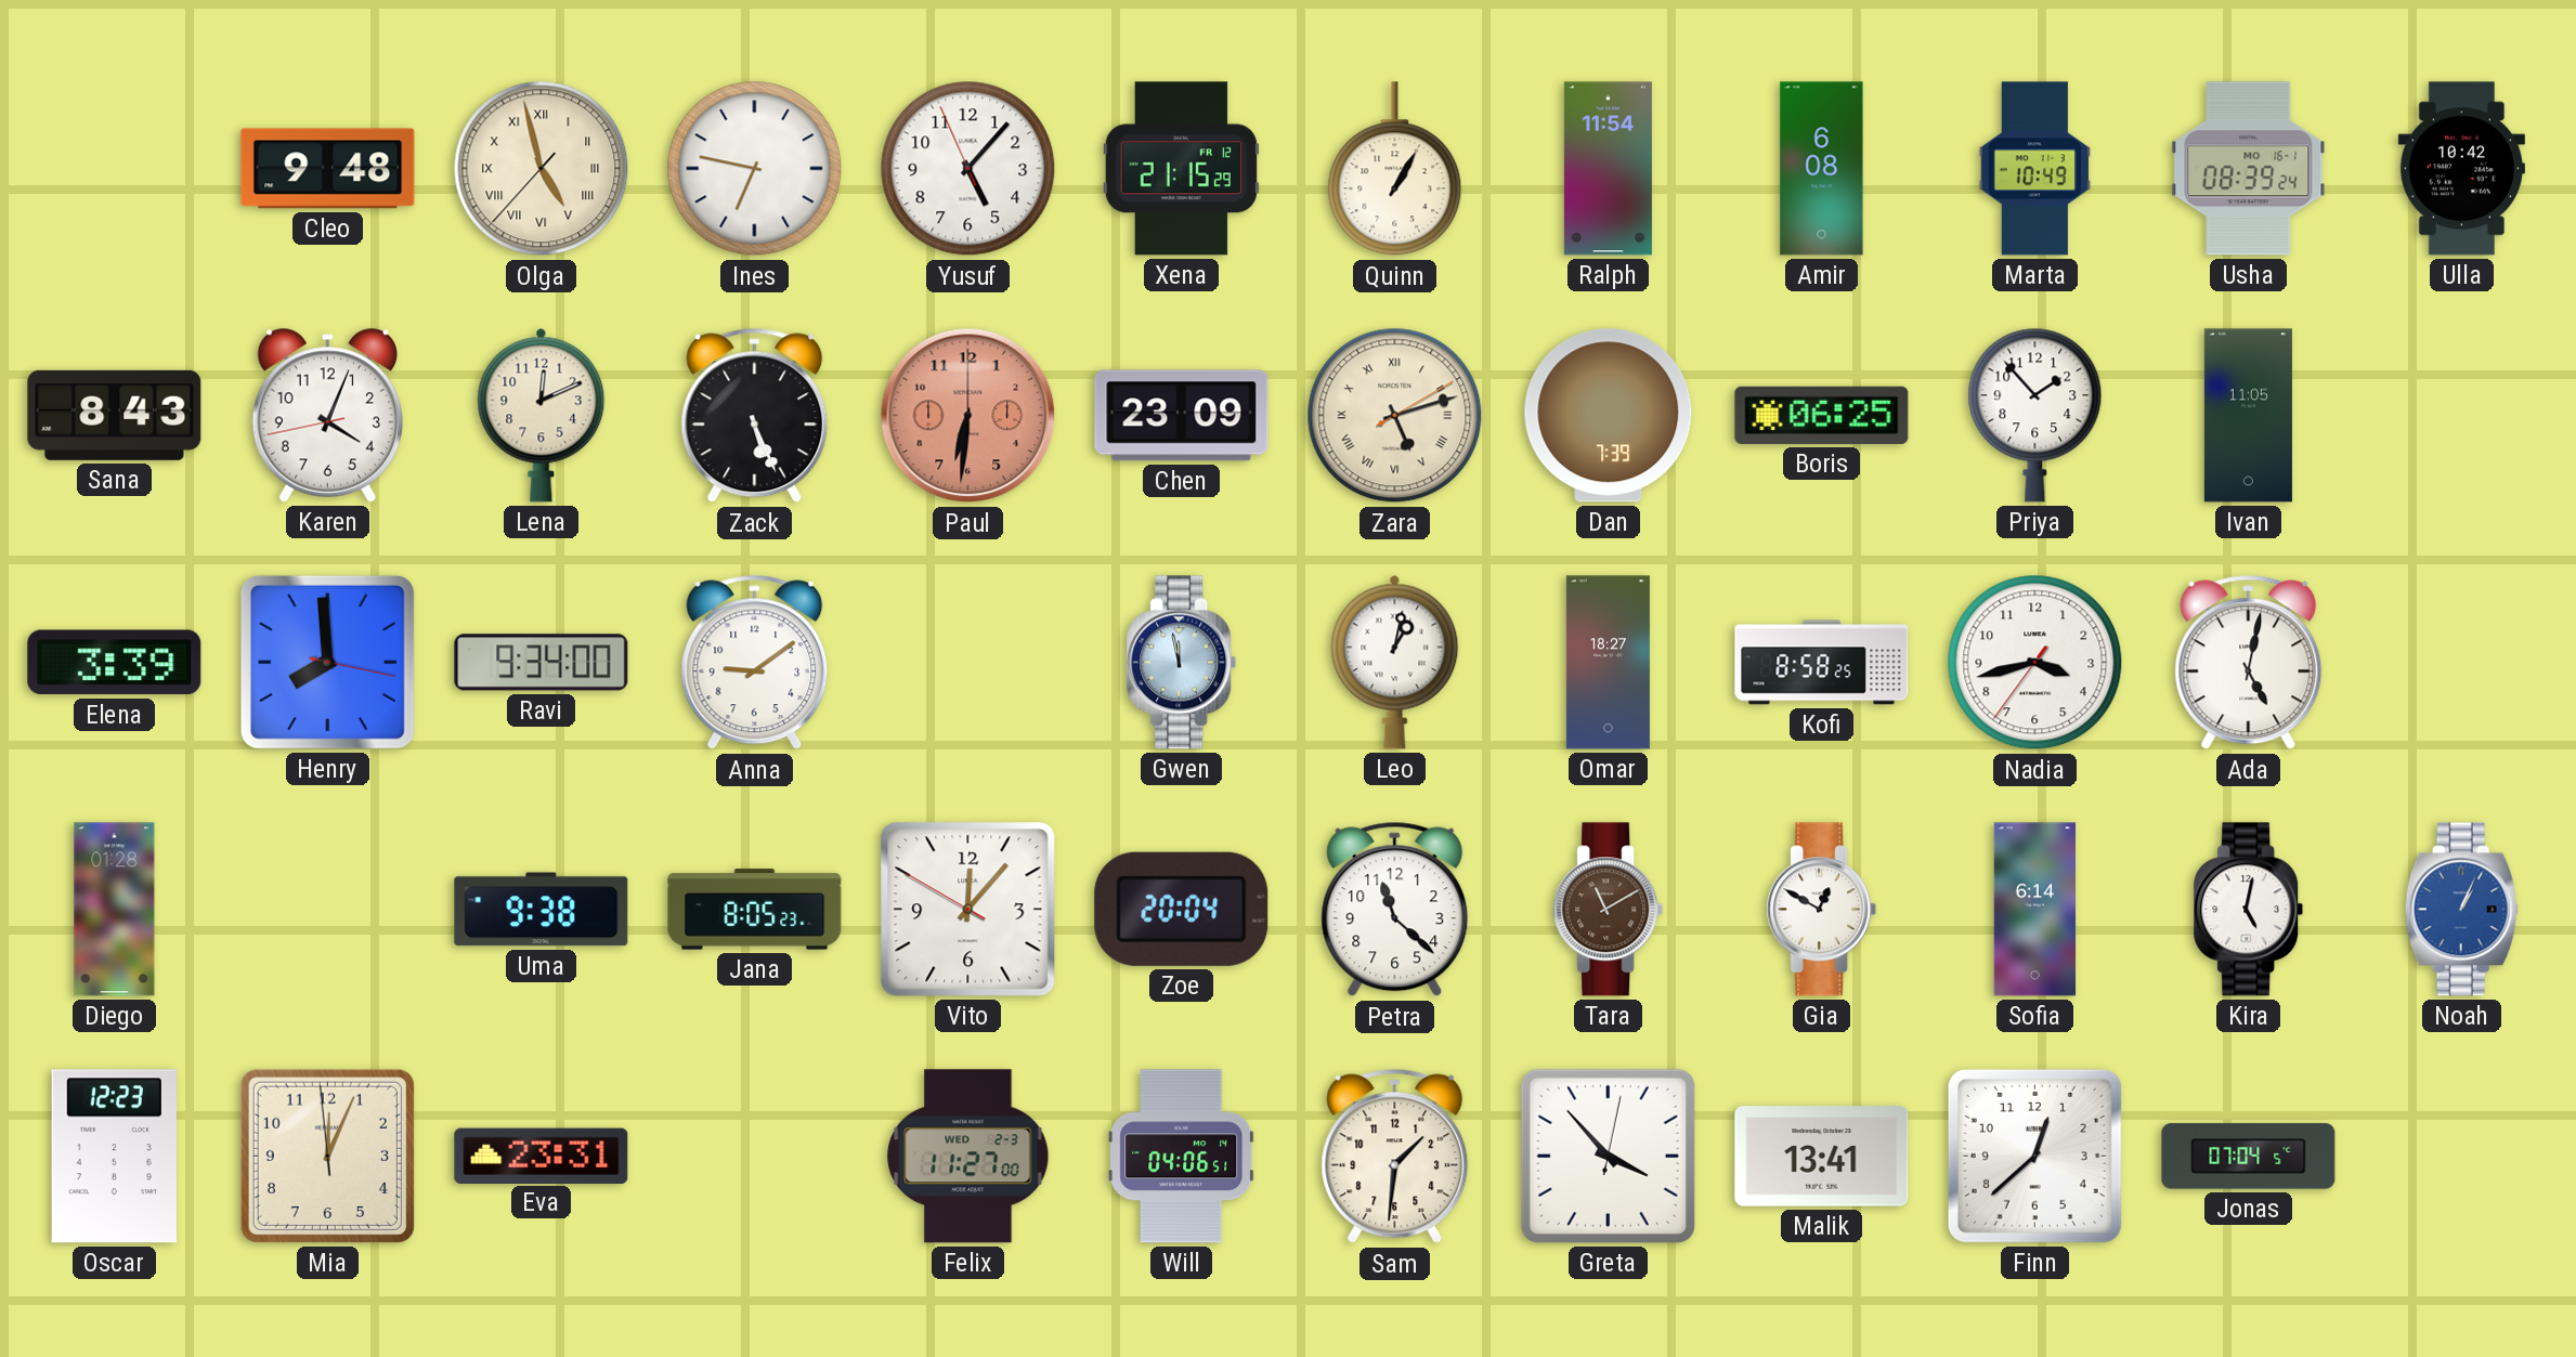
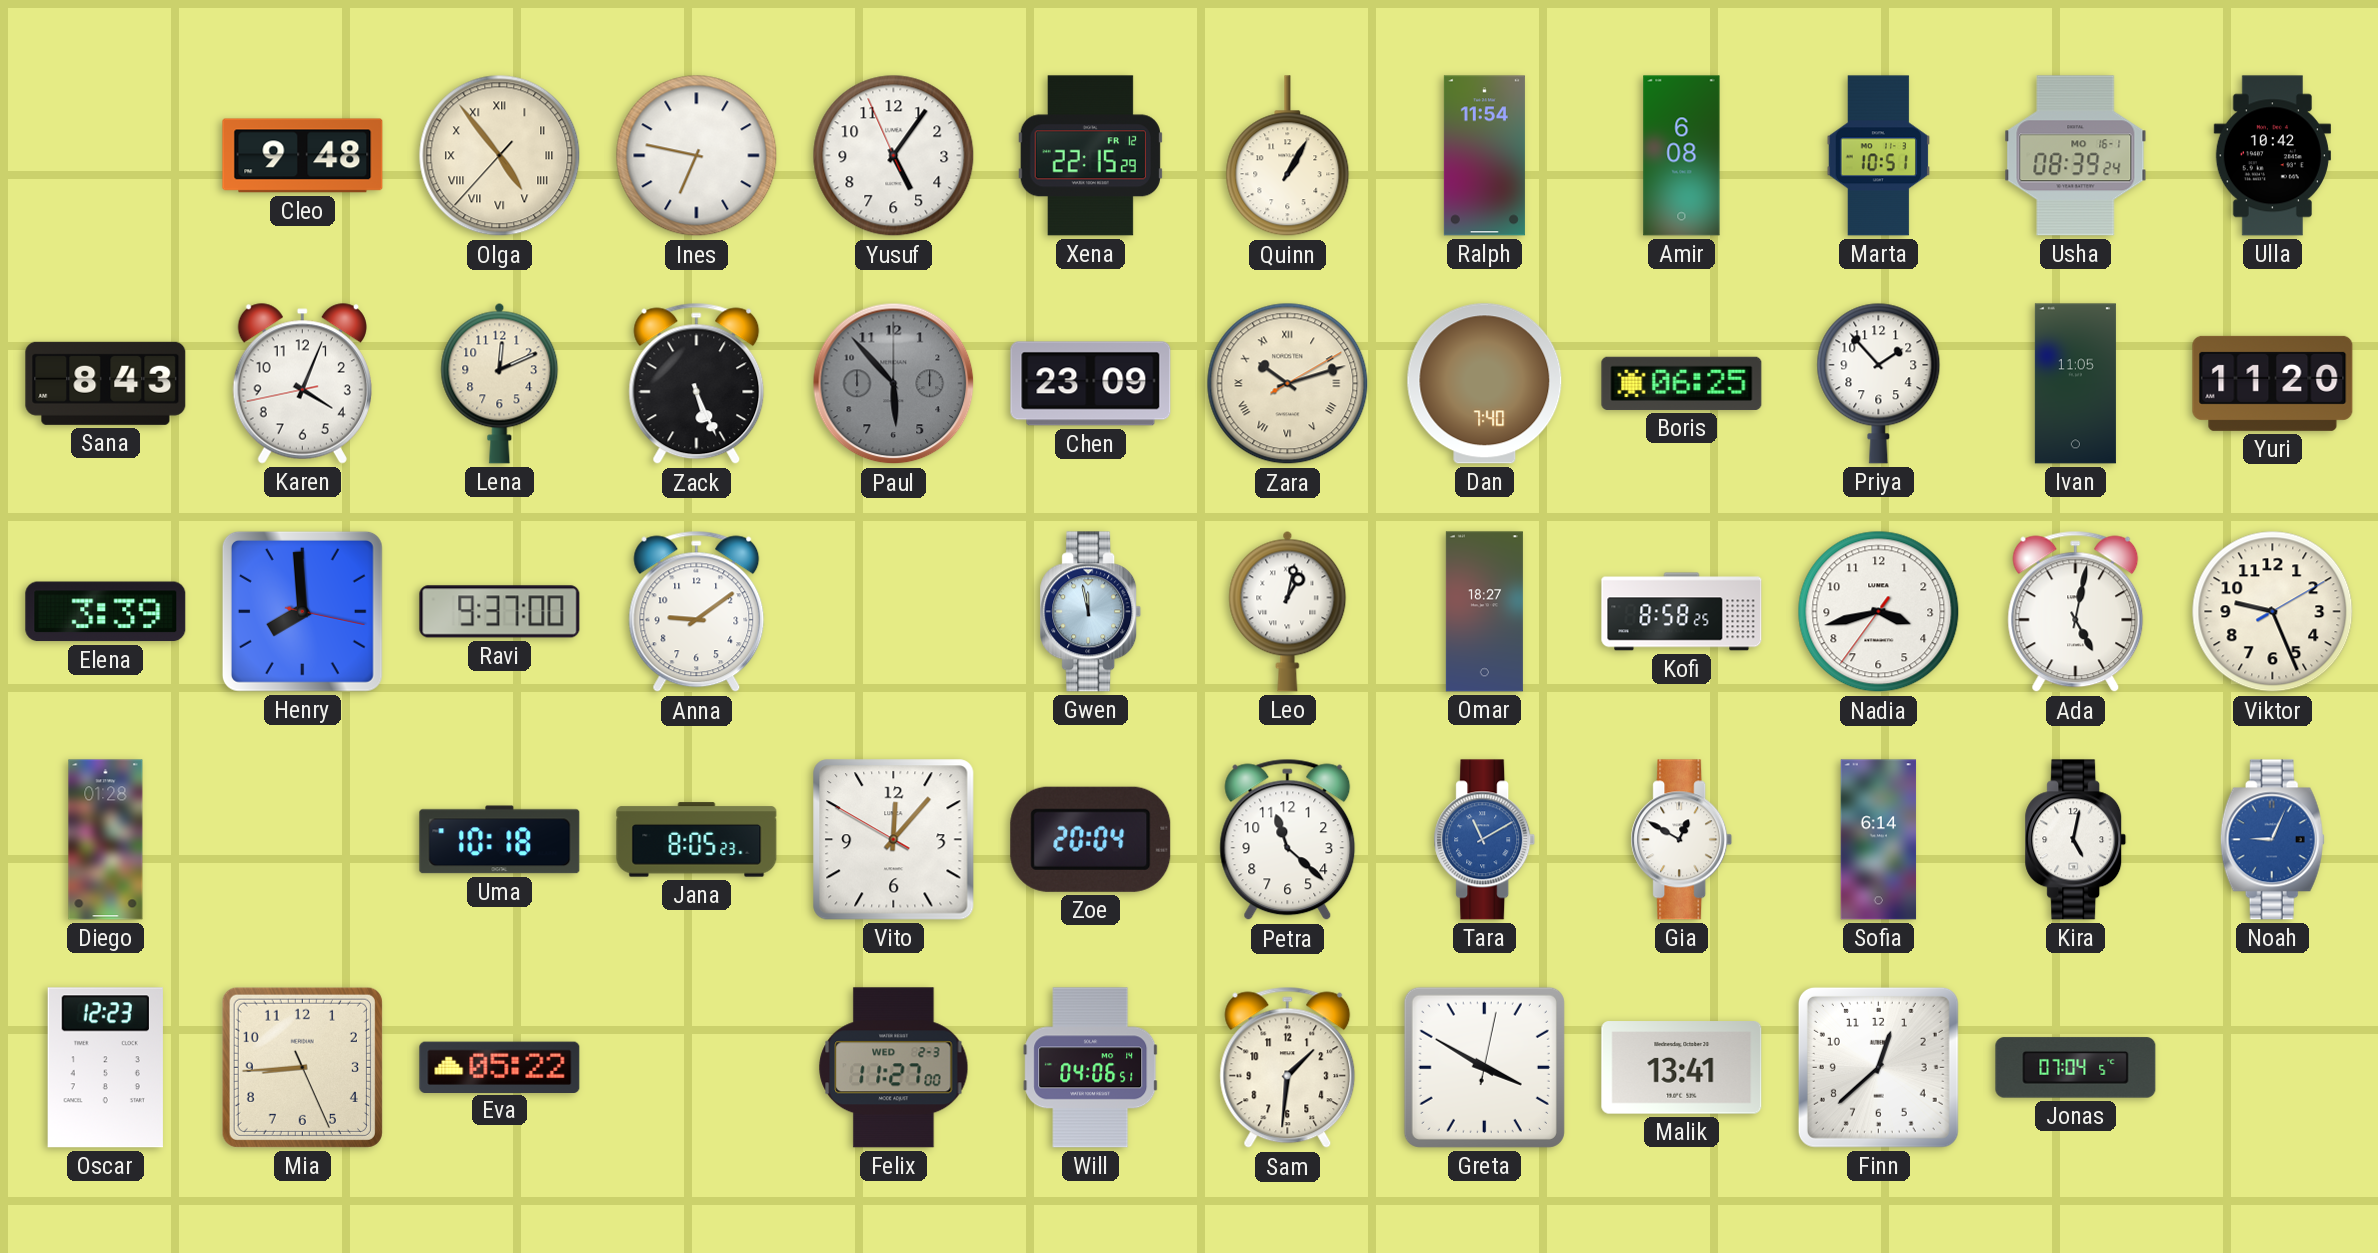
Olga: 4:57 -> 4:53
Yusuf: 5:06 -> 5:05
Xena: 21:15 -> 22:15
Marta: 10:49 -> 10:51
Paul: 6:31 -> 5:53
Paul dial: salmon -> grey
Zara: 5:12 -> 10:12
Dan: 7:39 -> 7:40
Yuri: none -> 11:20
Ravi: 9:34 -> 9:37
Viktor: none -> 9:26
Uma: 9:38 -> 10:18
Tara dial: brown -> blue
Noah: 1:04 -> 9:04
Mia: 12:03 -> 8:44
Eva: 23:31 -> 05:22
Greta: 3:53 -> 3:50
